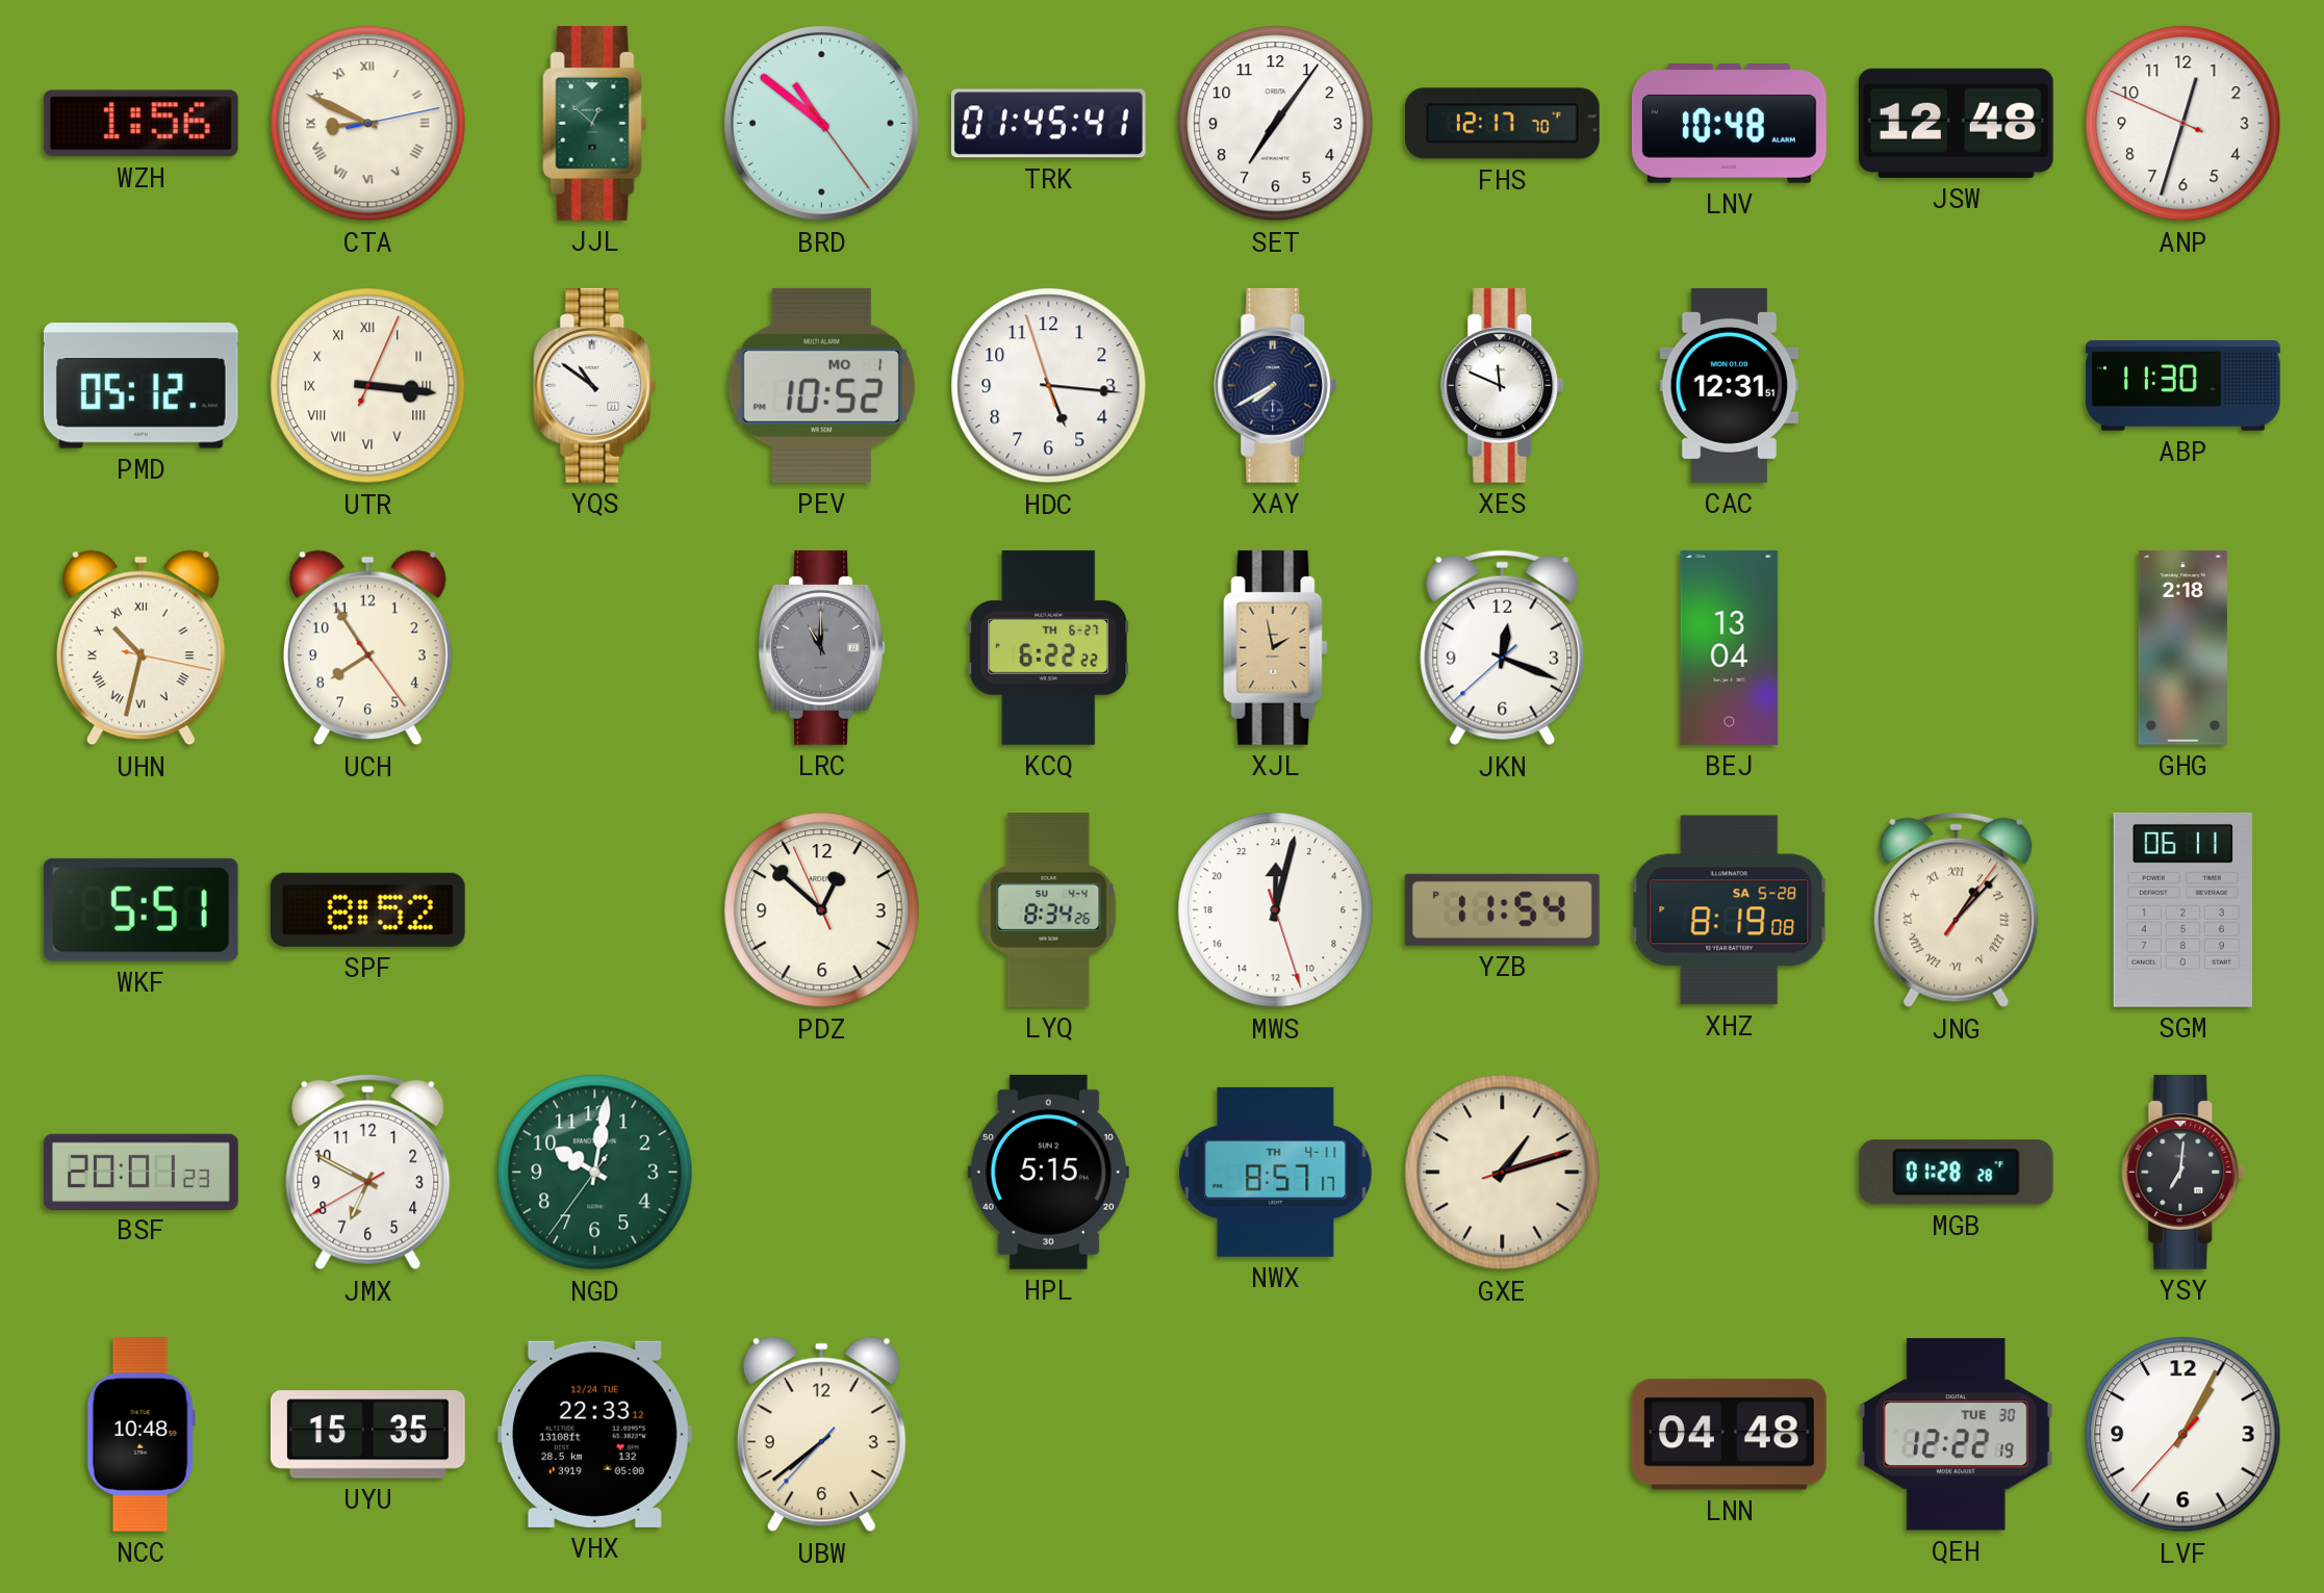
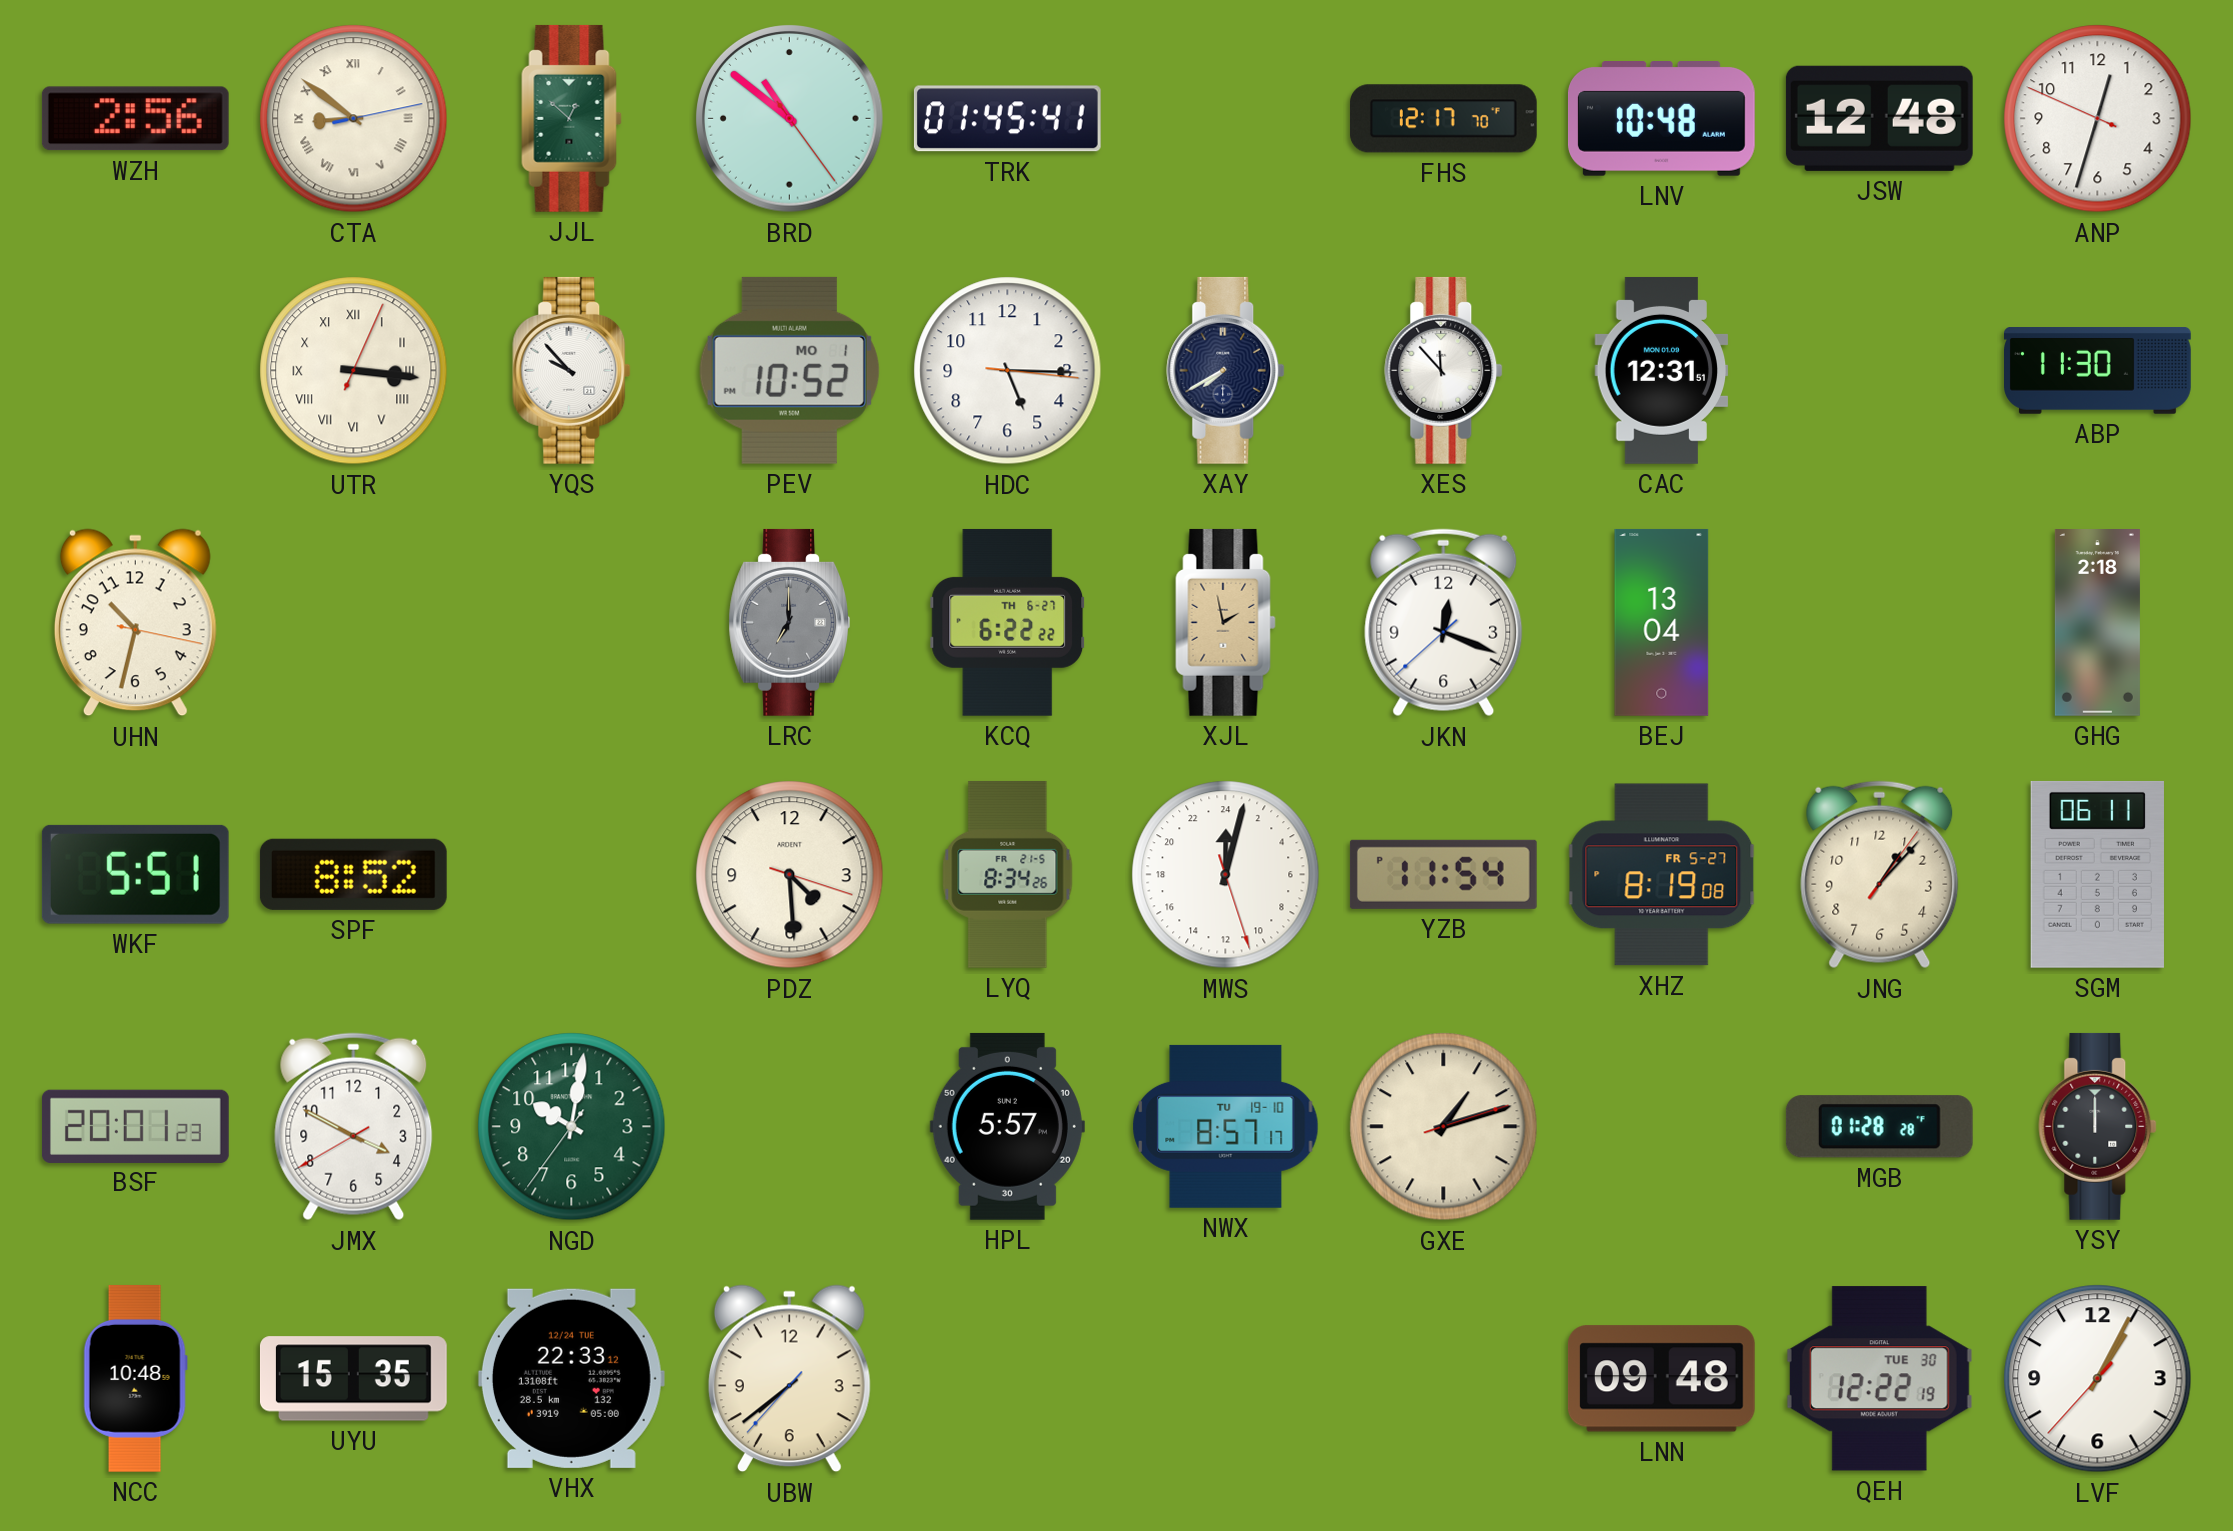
WZH: 1:56 -> 2:56
CTA: 8:49 -> 8:51
SET: 7:06 -> none
PMD: 05:12 -> none
YQS: 10:51 -> 9:53
HDC: 5:15:57 -> 5:15:16
XES: 11:49 -> 11:53
UHN numerals: Roman -> Arabic
UCH: 7:54 -> none
LRC: 11:00 -> 7:00
PDZ: 12:51 -> 4:29
LYQ date: SU 4-4 -> FR 21-5
XHZ date: SA 5-28 -> FR 5-27
JNG numerals: Roman -> Arabic
JMX: 6:49 -> 3:49
HPL: 5:15 -> 5:57
NWX date: TH 4-11 -> TU 19-10
YSY: 7:01 -> 12:00
LNN: 04:48 -> 09:48
